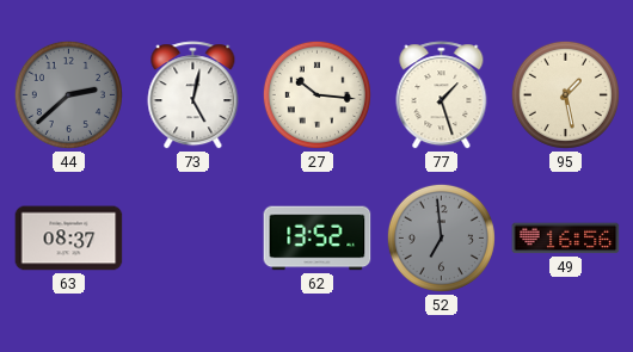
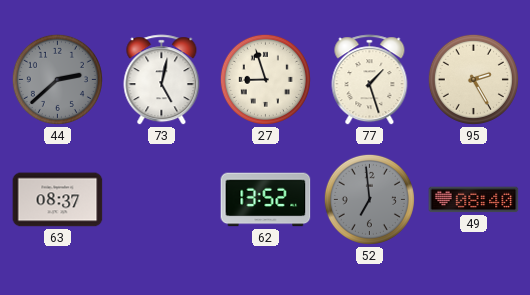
27: 10:16 -> 8:57
95: 1:28 -> 2:25
49: 16:56 -> 08:40
